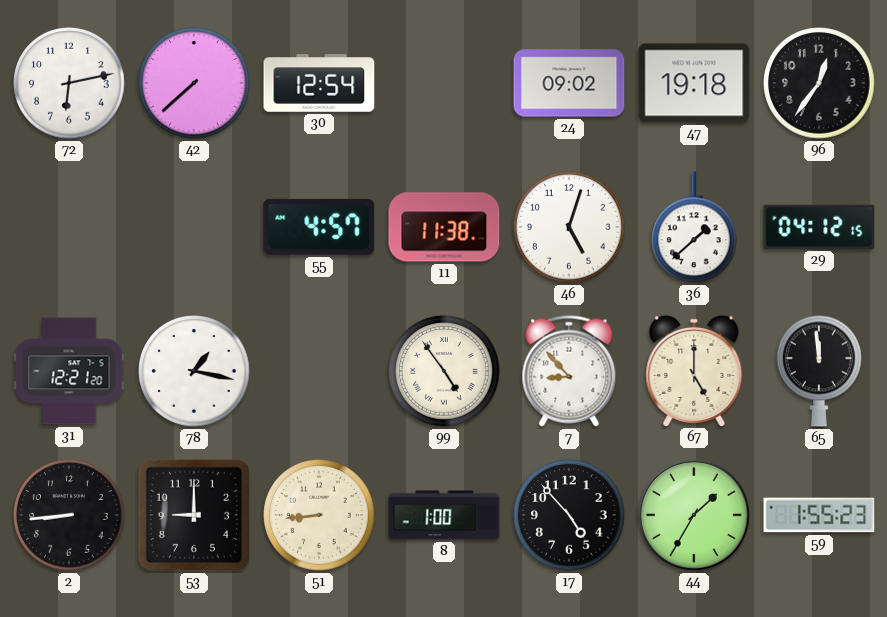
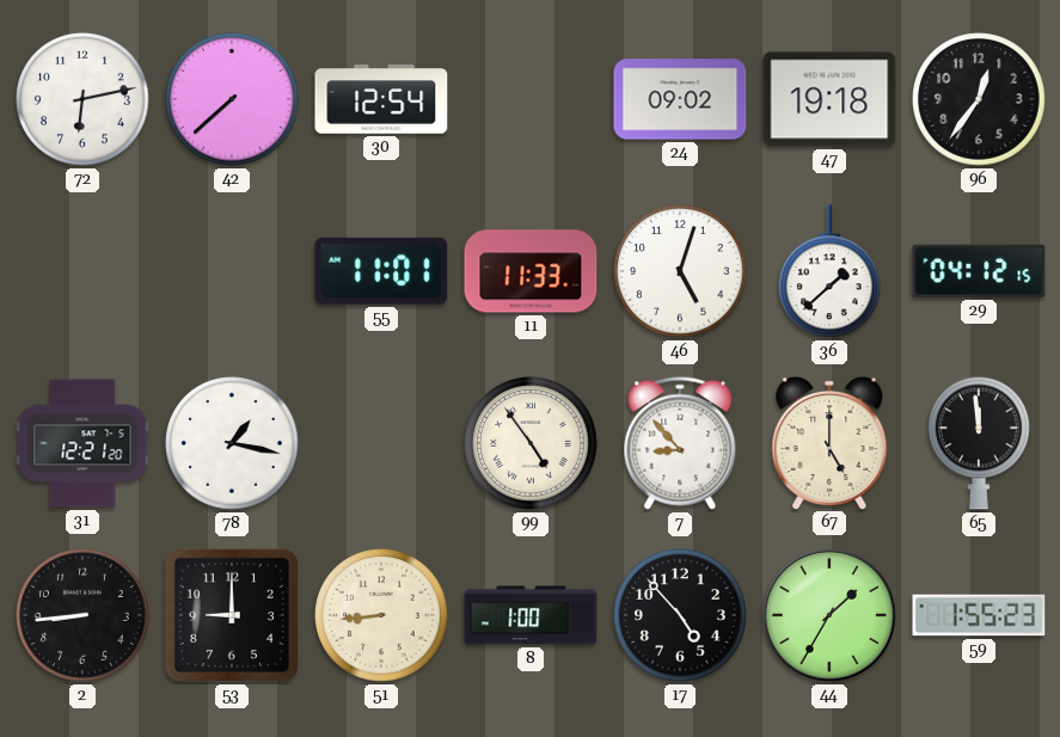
55: 4:57 -> 11:01
11: 11:38 -> 11:33
